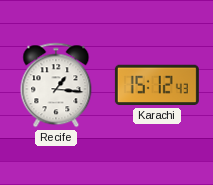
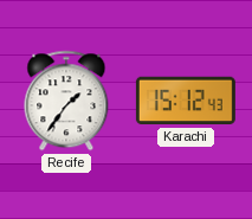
Recife: 1:16 -> 1:36
